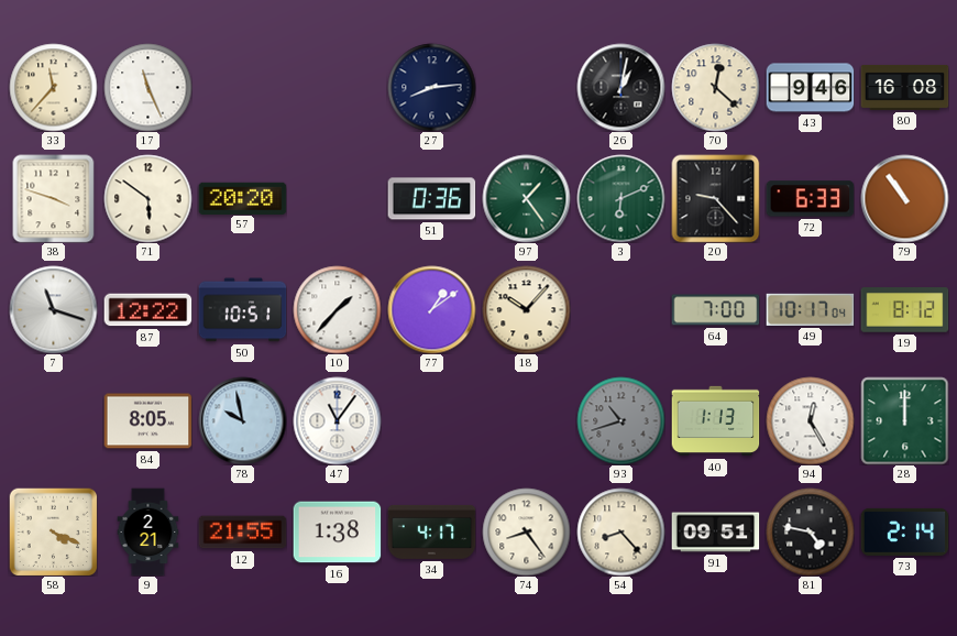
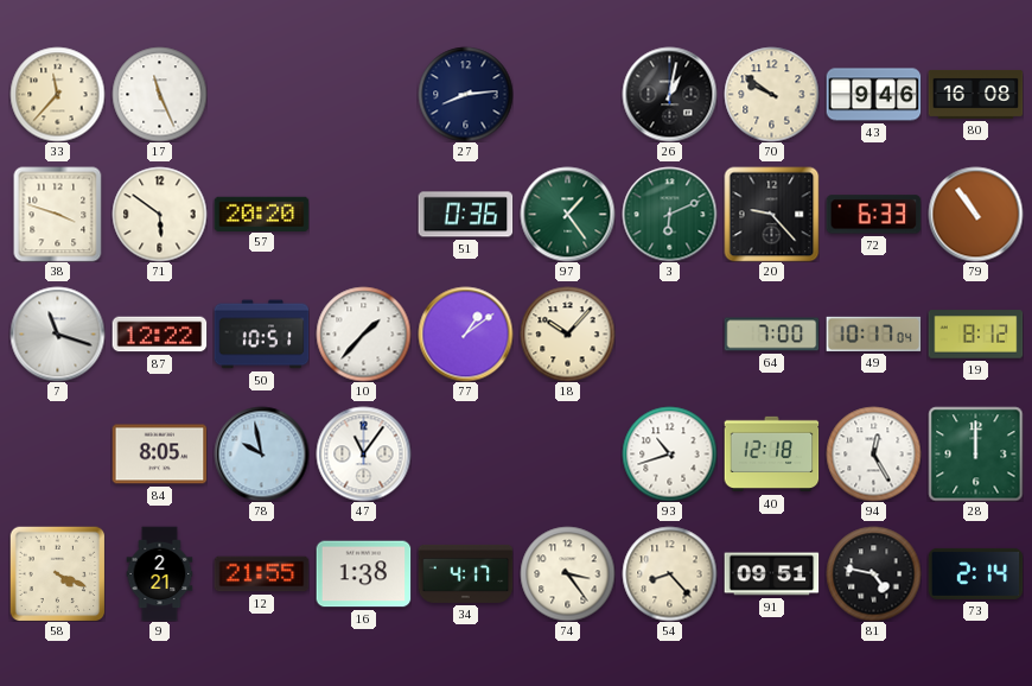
70: 12:22 -> 9:51
93 dial: grey -> white
40: 1:13 -> 12:18
74: 8:24 -> 3:24
